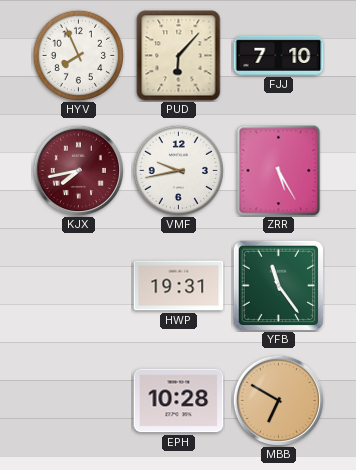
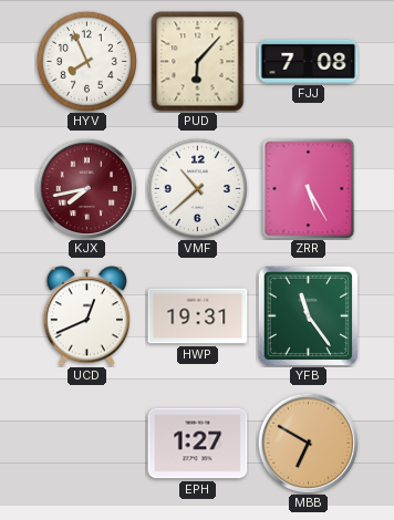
FJJ: 7:10 -> 7:08
VMF: 9:43 -> 10:38
UCD: none -> 12:41
EPH: 10:28 -> 1:27
